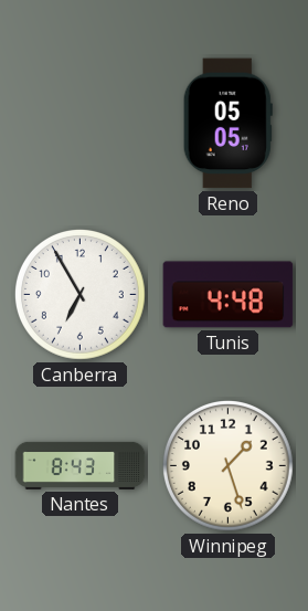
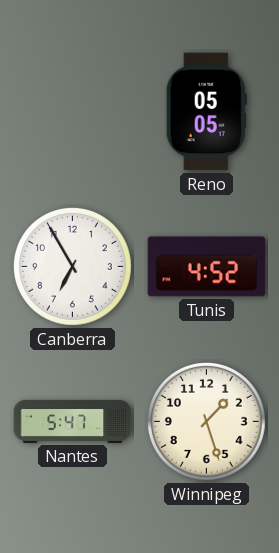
Tunis: 4:48 -> 4:52
Nantes: 8:43 -> 5:47
